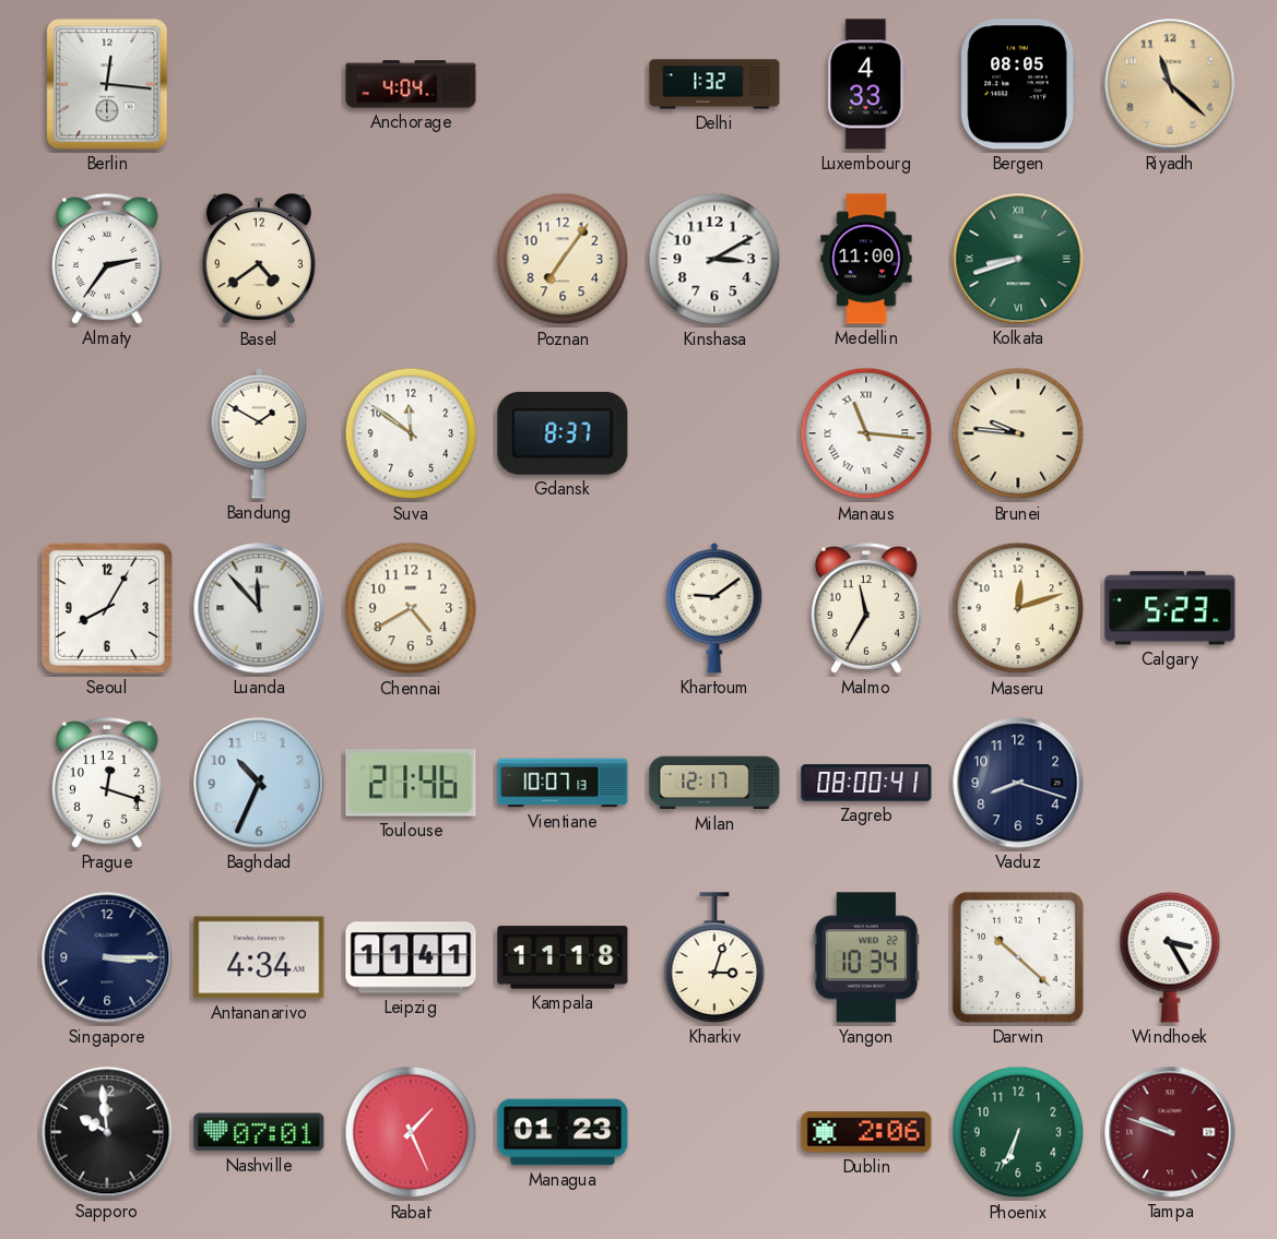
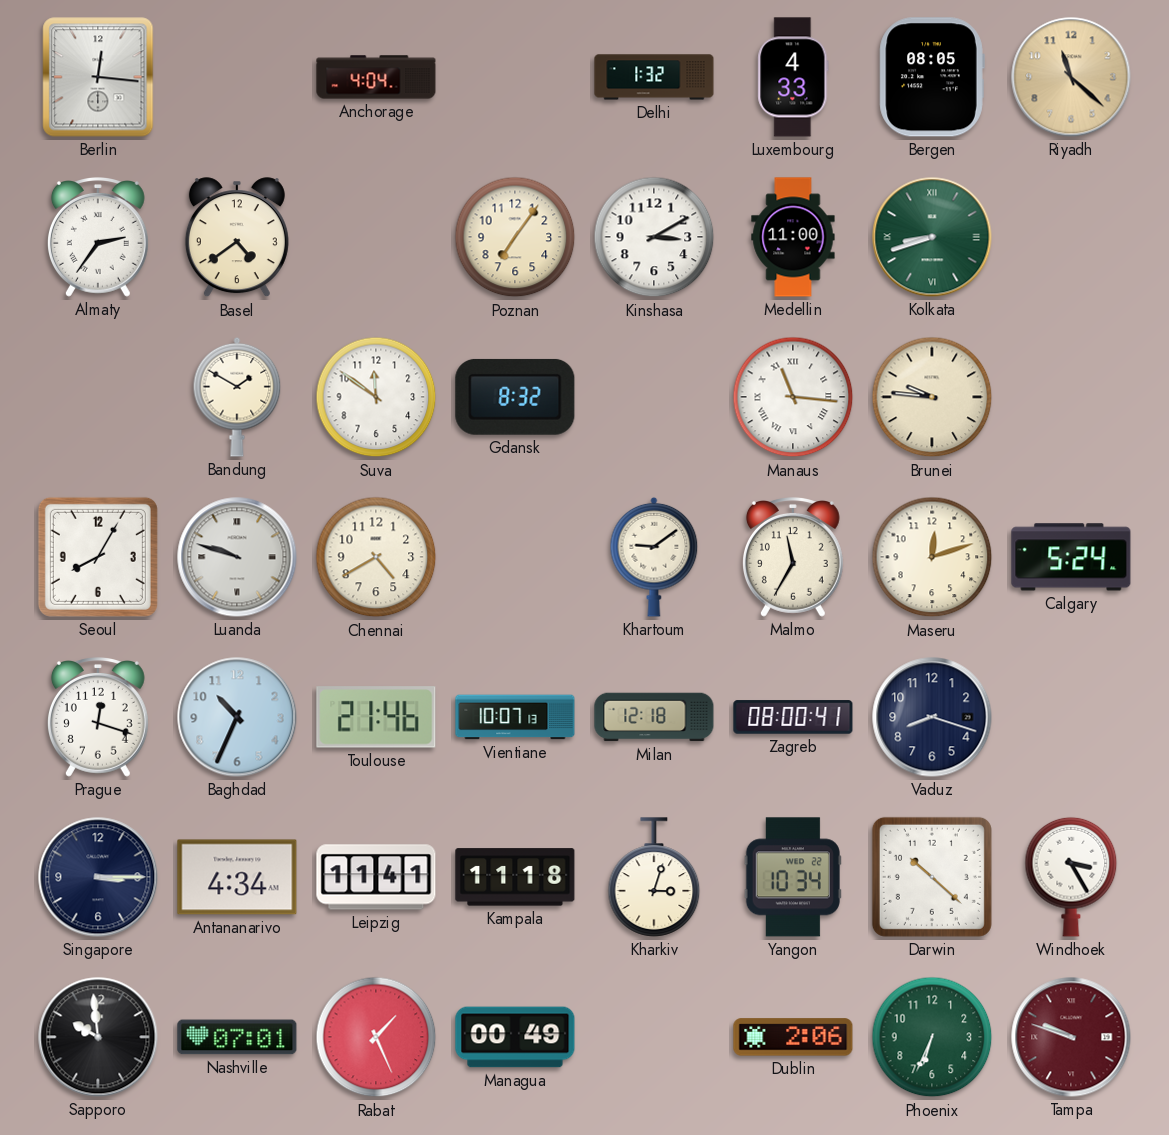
Gdansk: 8:37 -> 8:32
Luanda: 11:53 -> 9:48
Calgary: 5:23 -> 5:24
Milan: 12:17 -> 12:18
Managua: 01:23 -> 00:49
